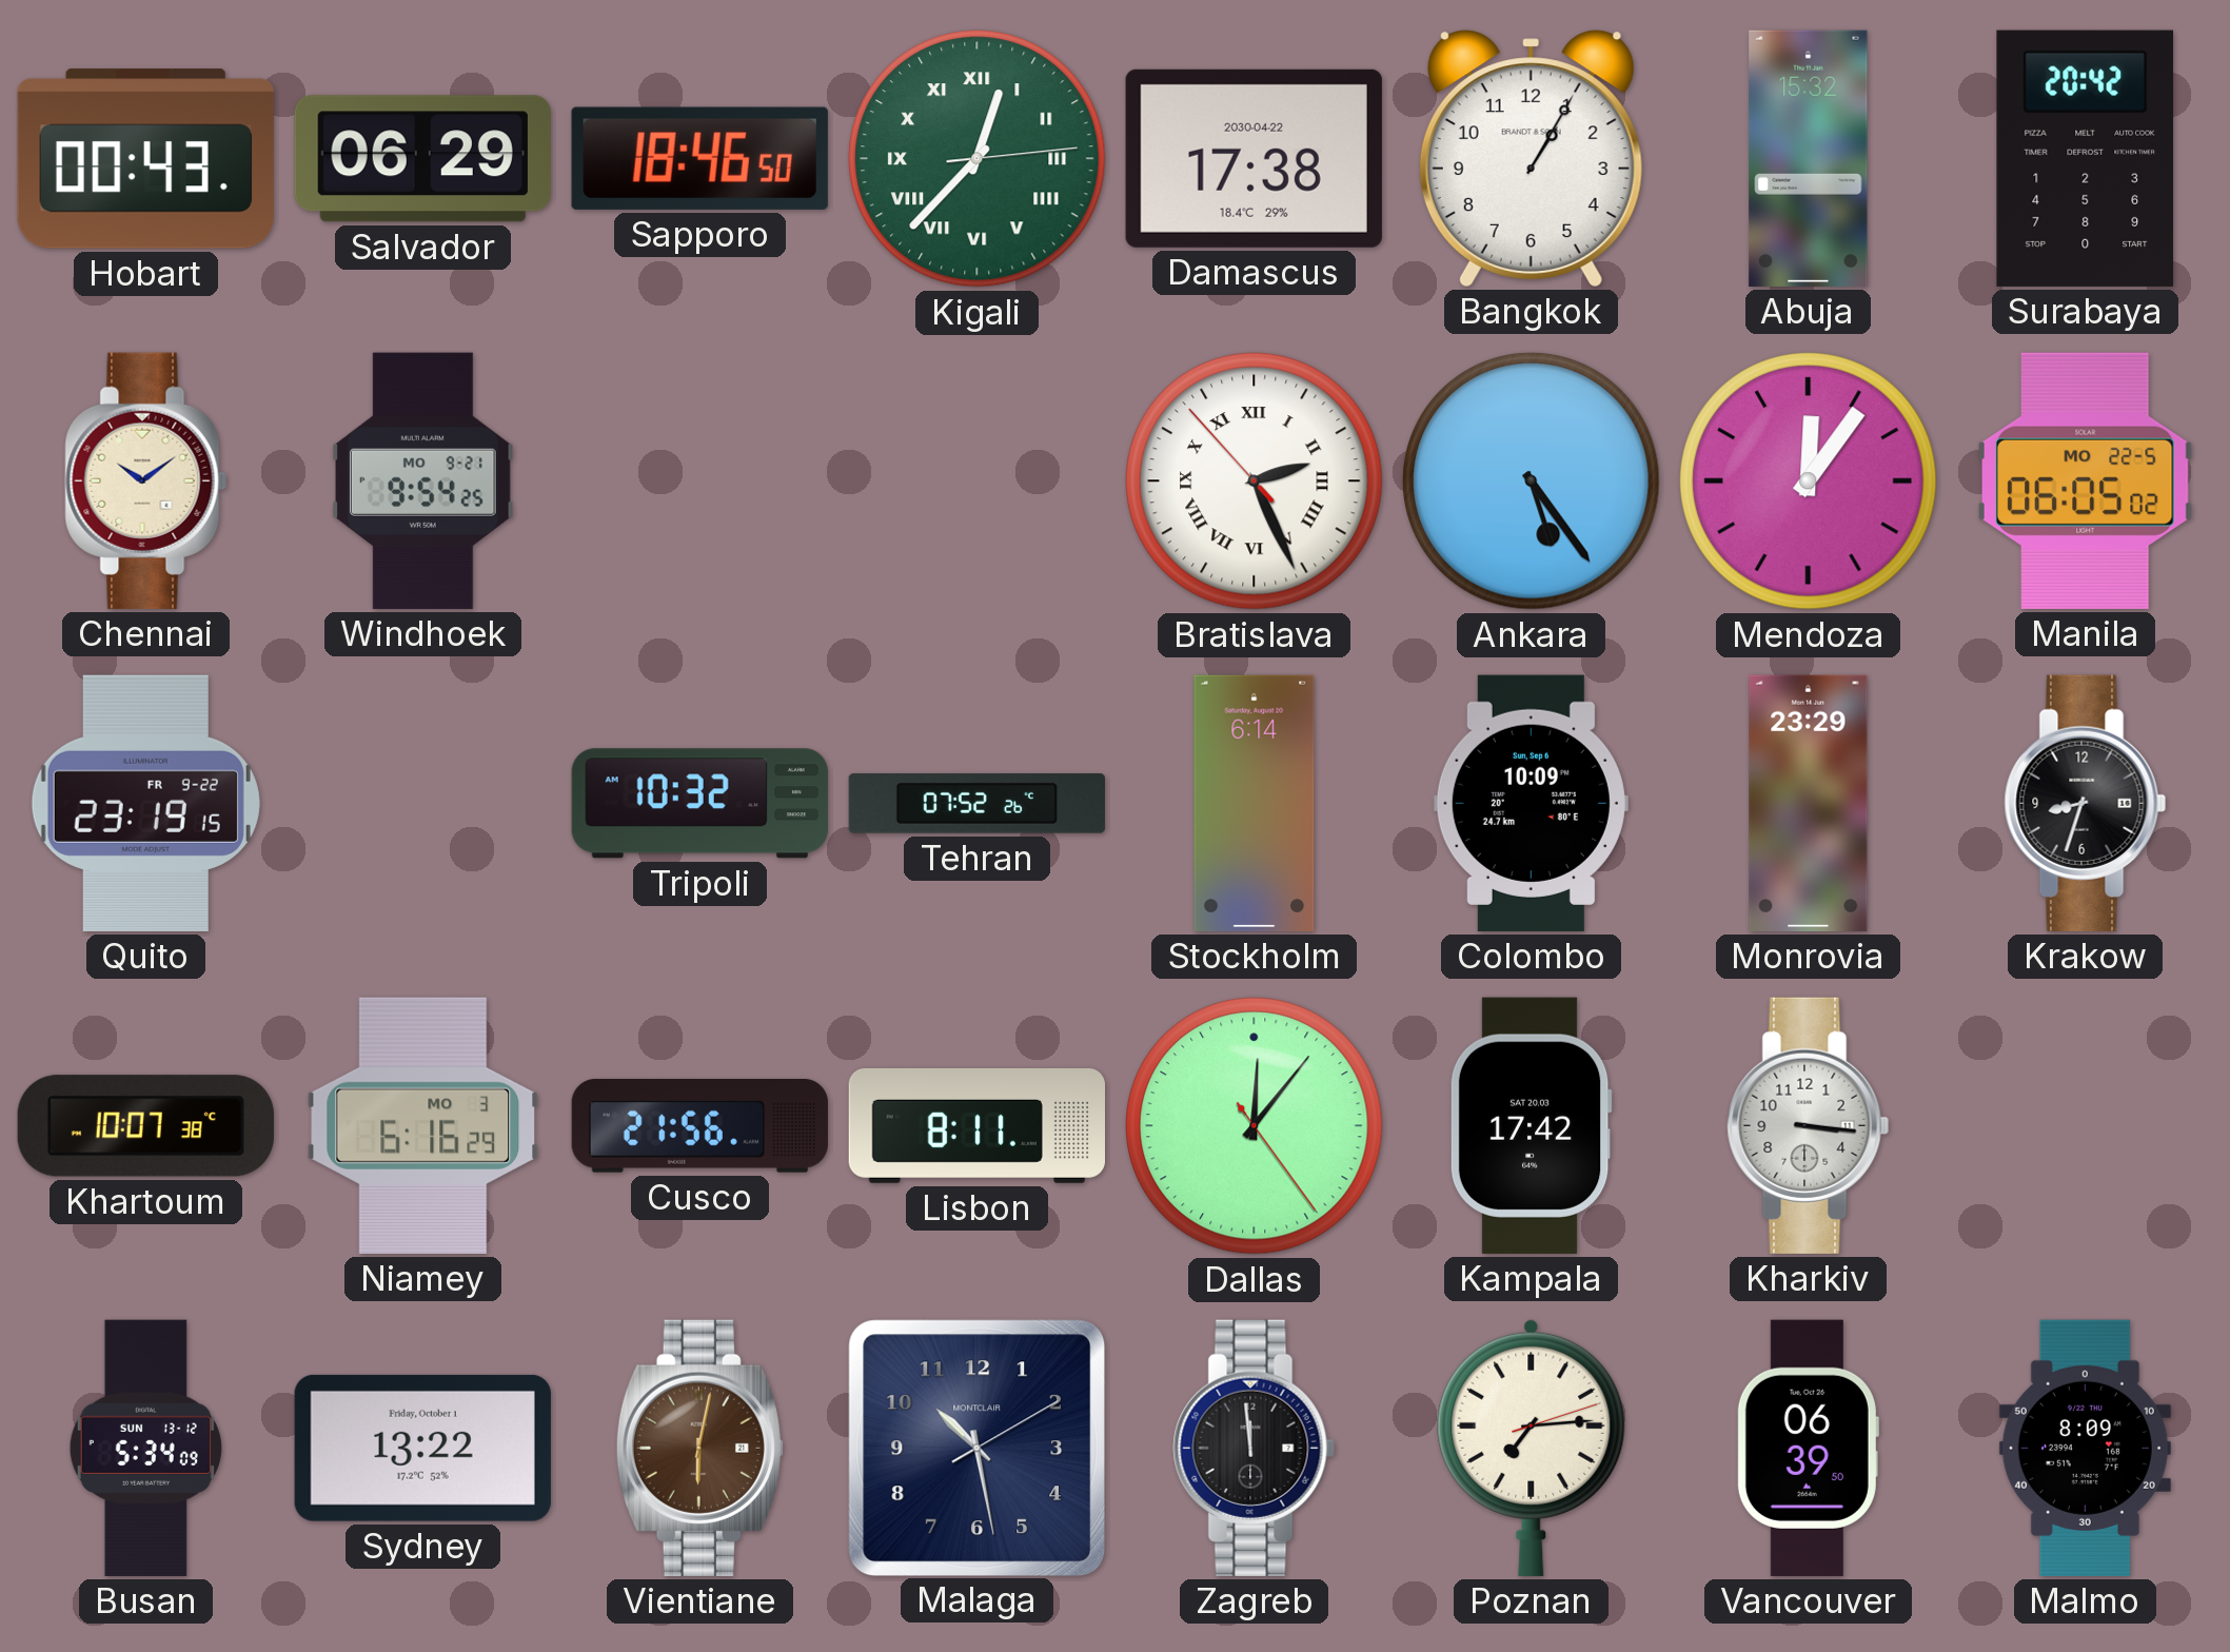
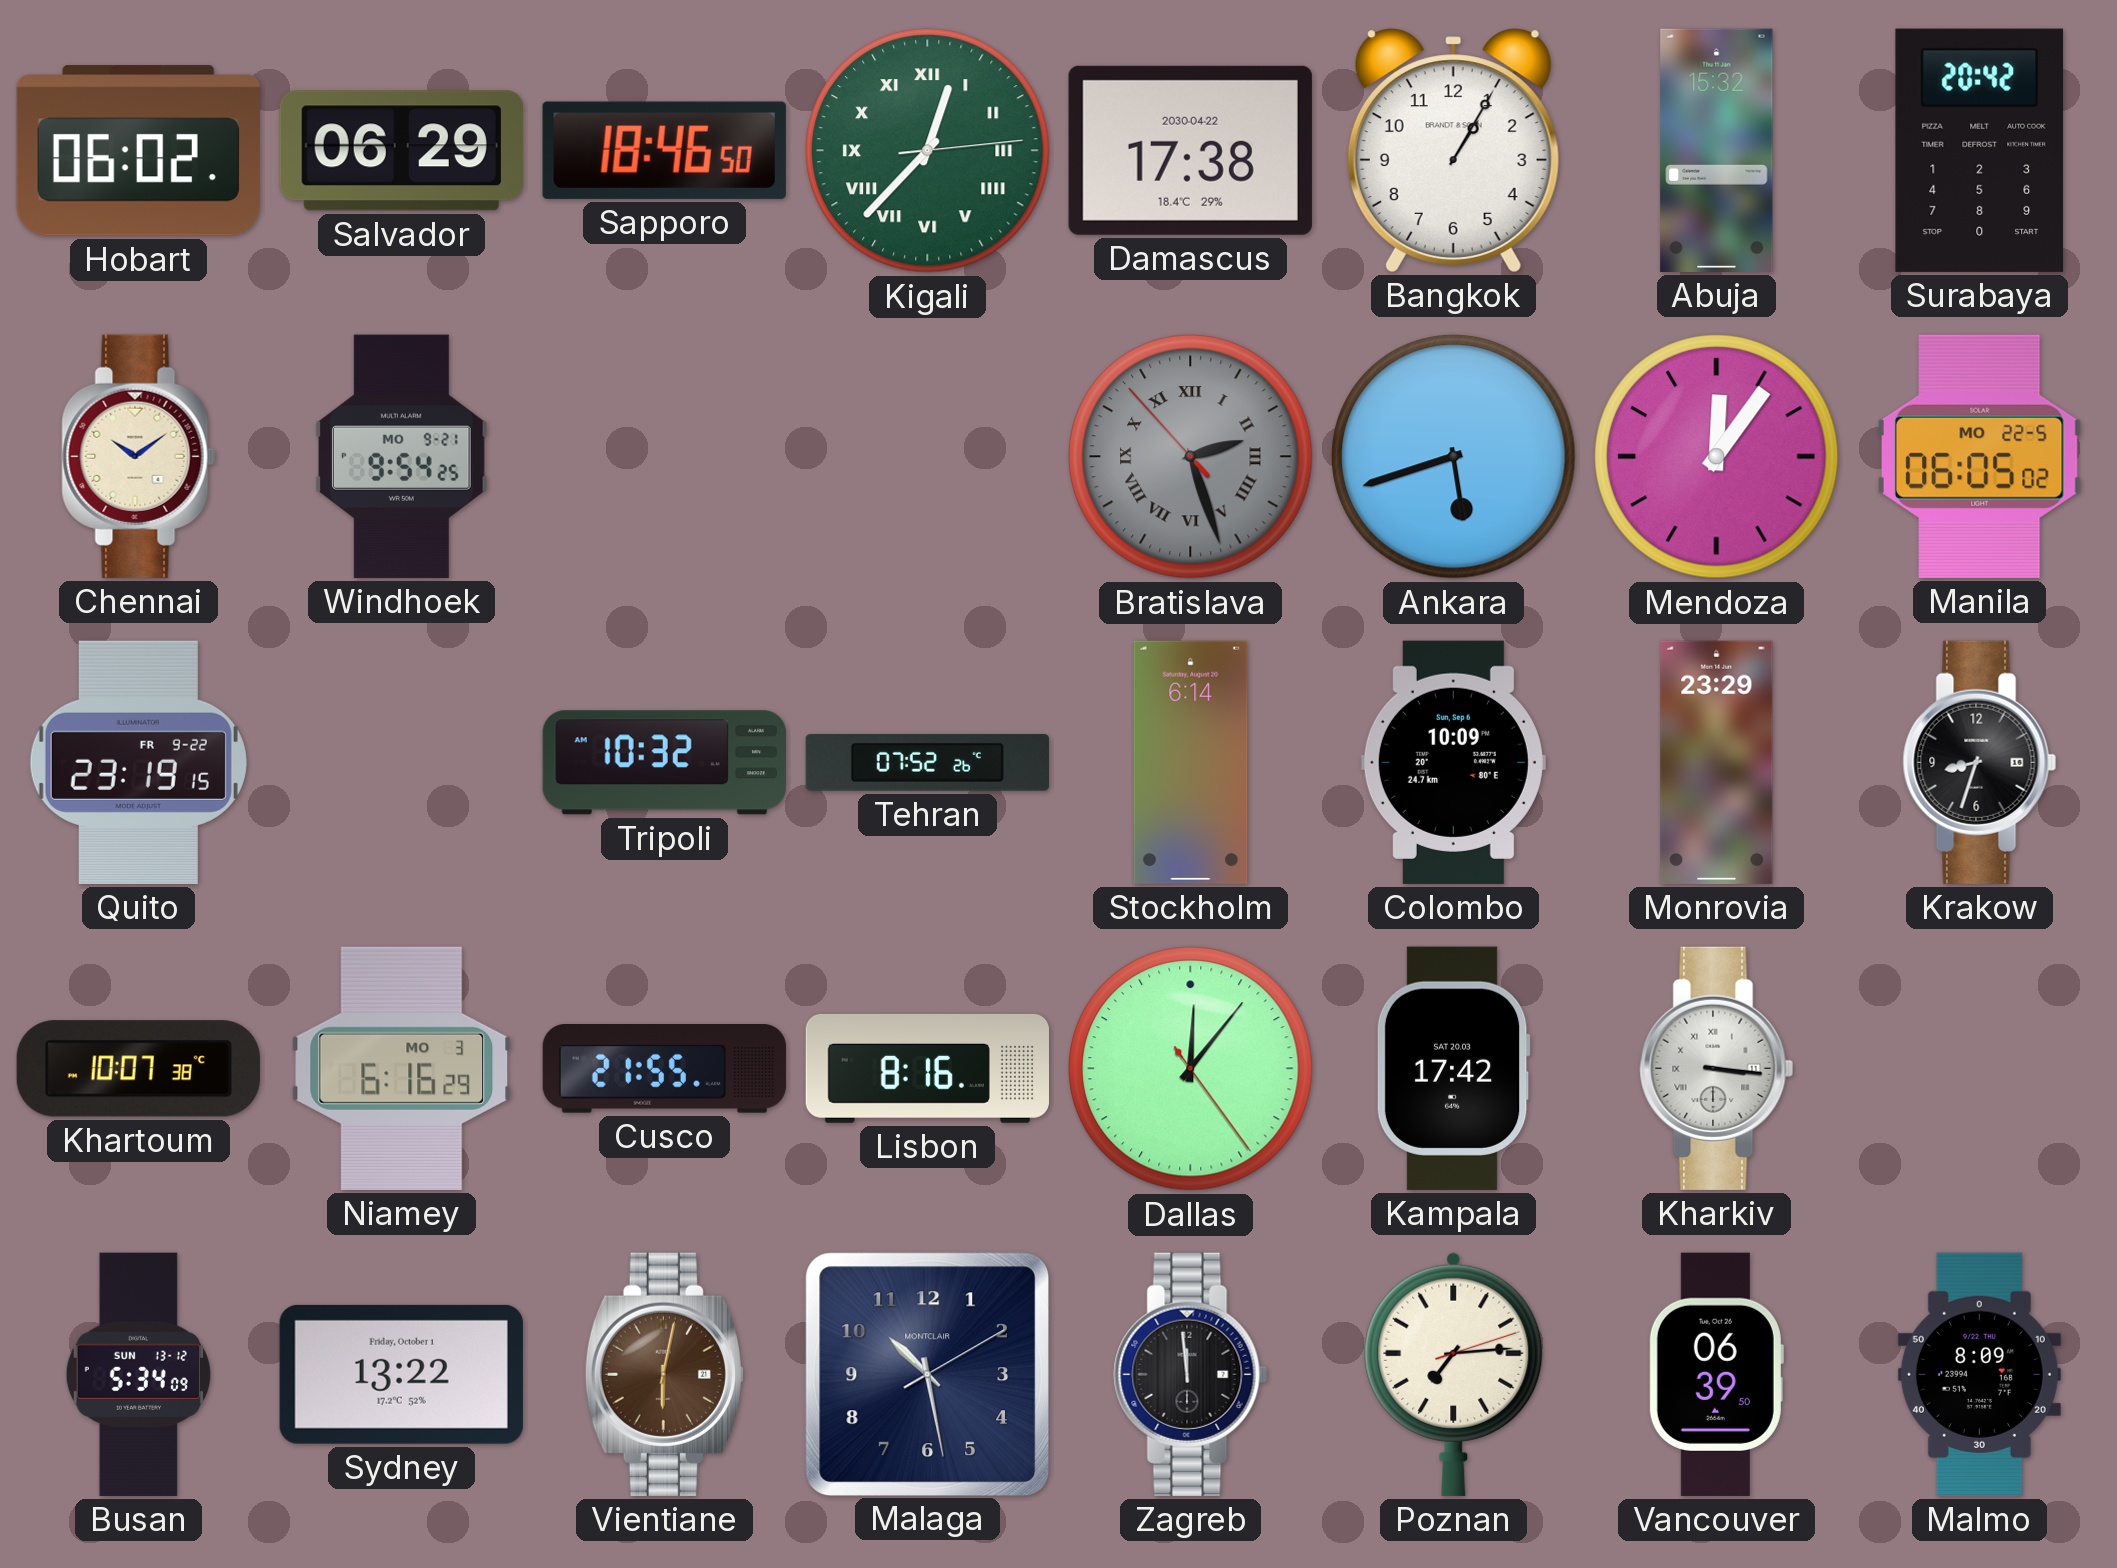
Hobart: 00:43 -> 06:02
Bratislava: 2:25 -> 2:26
Bratislava dial: white -> grey
Ankara: 5:24 -> 5:42
Cusco: 21:56 -> 21:55
Lisbon: 8:11 -> 8:16
Kharkiv numerals: Arabic -> Roman
